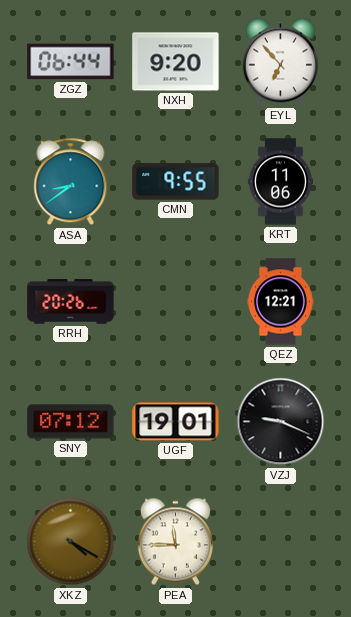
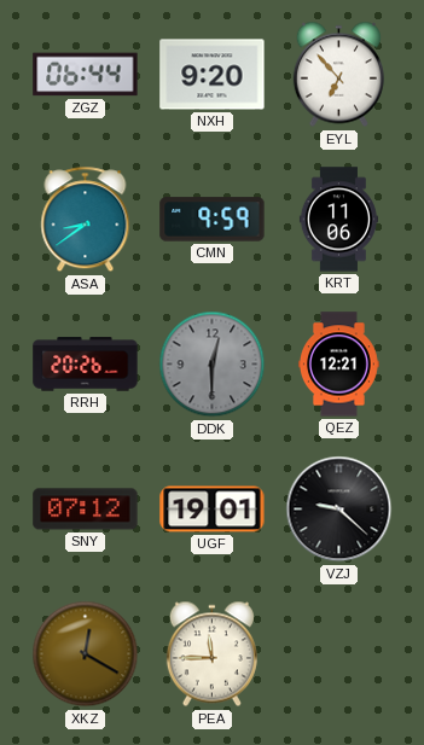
CMN: 9:55 -> 9:59
DDK: none -> 12:30
VZJ: 9:19 -> 9:22
XKZ: 4:20 -> 12:20
